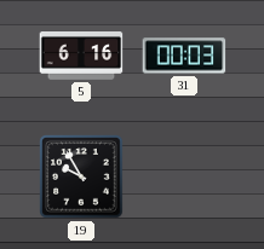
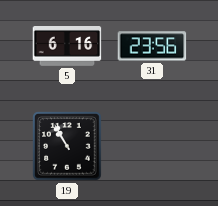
31: 00:03 -> 23:56
19: 9:55 -> 10:55
